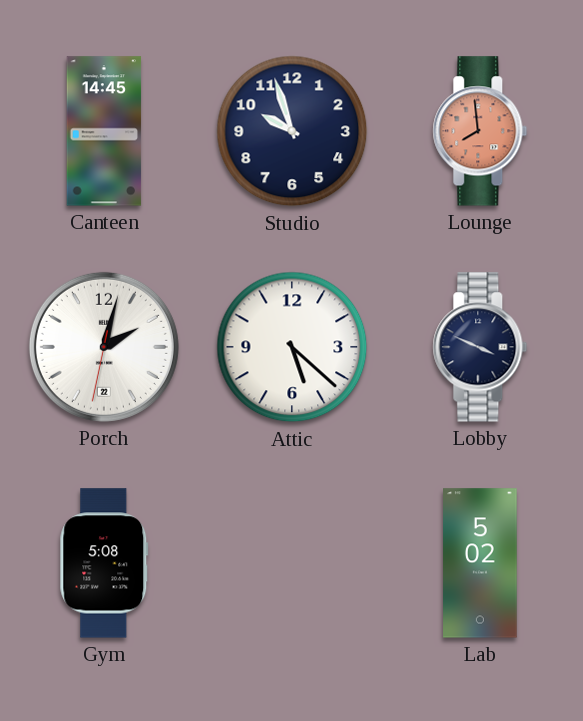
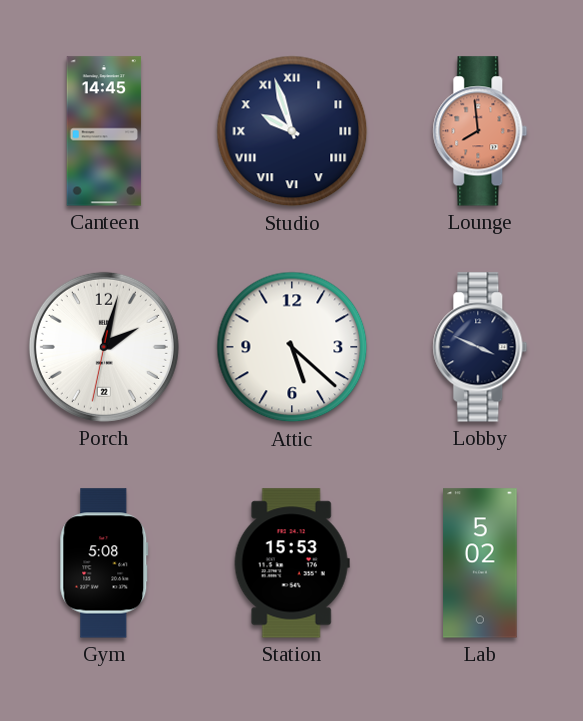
Studio numerals: Arabic -> Roman
Station: none -> 15:53
